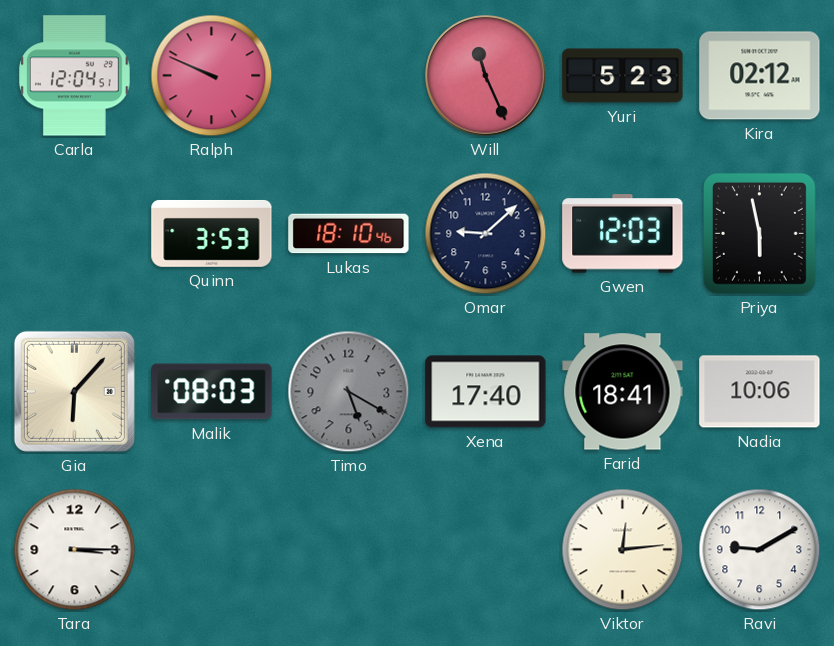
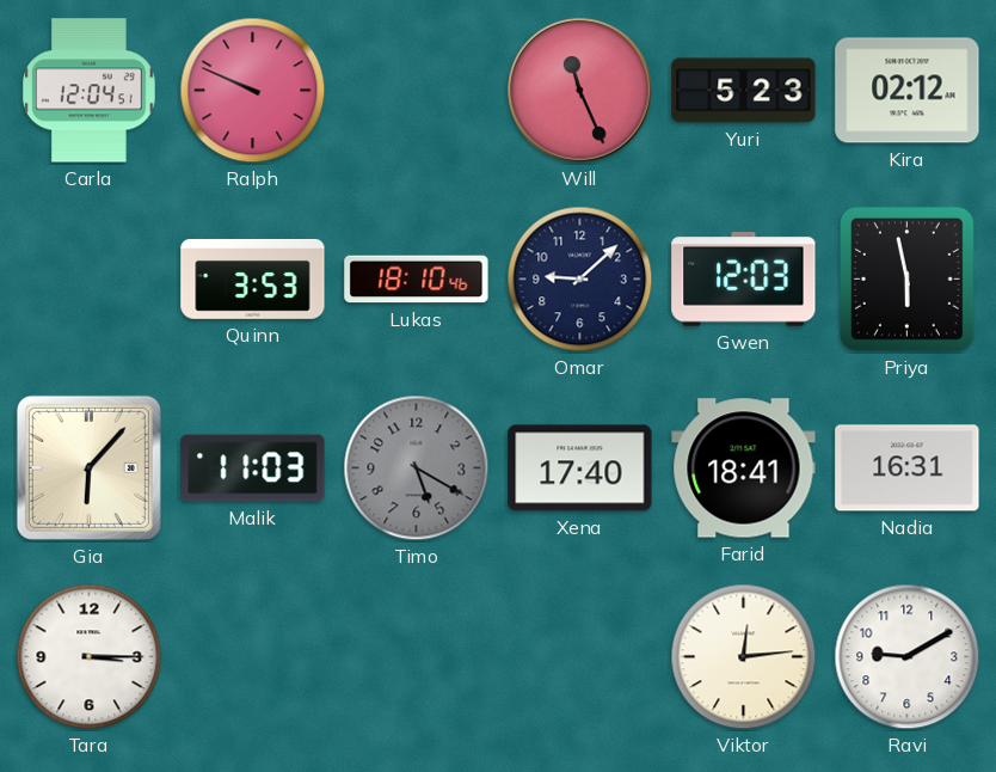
Malik: 08:03 -> 11:03
Nadia: 10:06 -> 16:31
